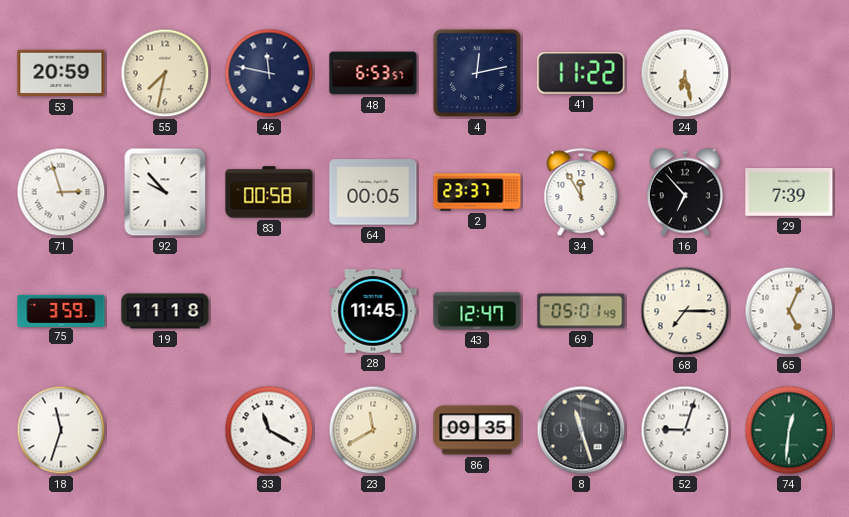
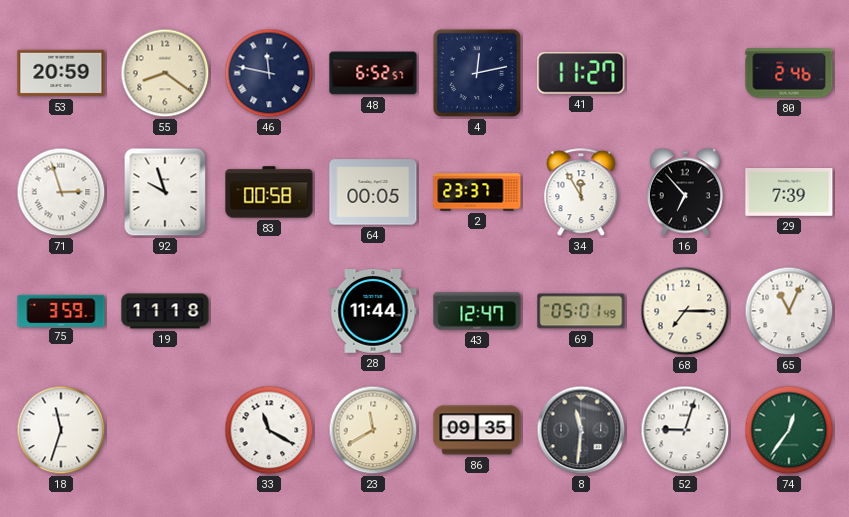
55: 7:32 -> 8:21
48: 6:53 -> 6:52
41: 11:22 -> 11:27
24: 6:28 -> none
80: none -> 2:46
92: 9:53 -> 9:57
28: 11:45 -> 11:44
65: 5:04 -> 11:04
8: 11:27 -> 11:31
74: 12:31 -> 12:36
